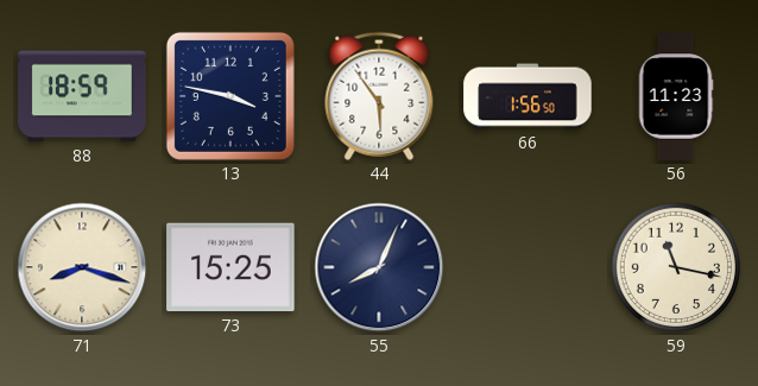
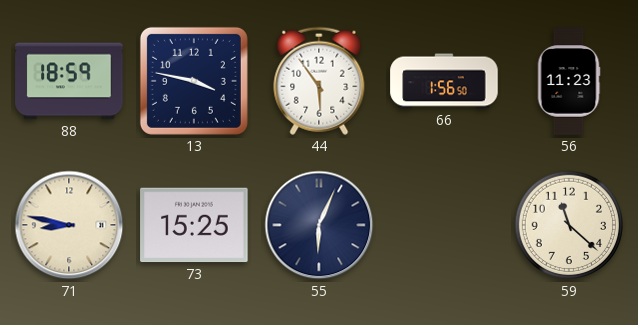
71: 8:18 -> 8:47
55: 8:04 -> 6:04
59: 11:17 -> 11:22
